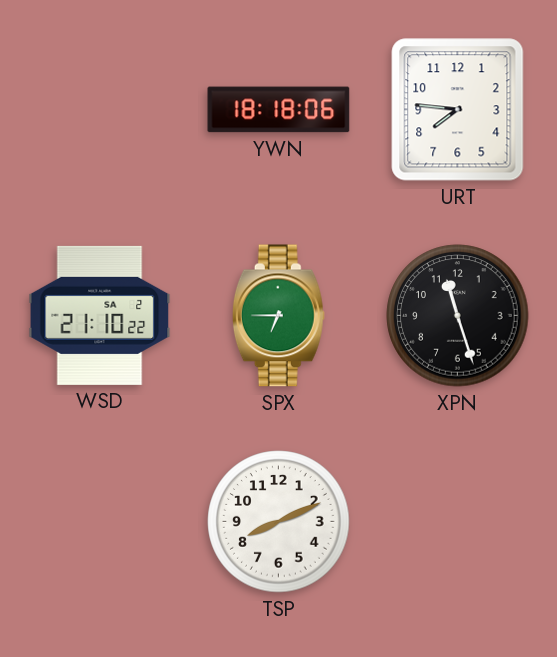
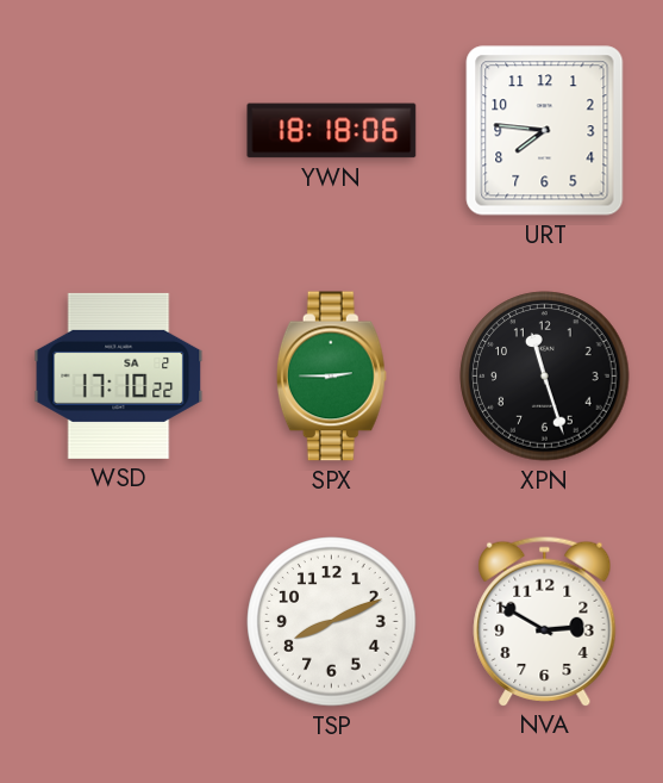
WSD: 21:10 -> 17:10
SPX: 6:45 -> 2:45
NVA: none -> 2:50
